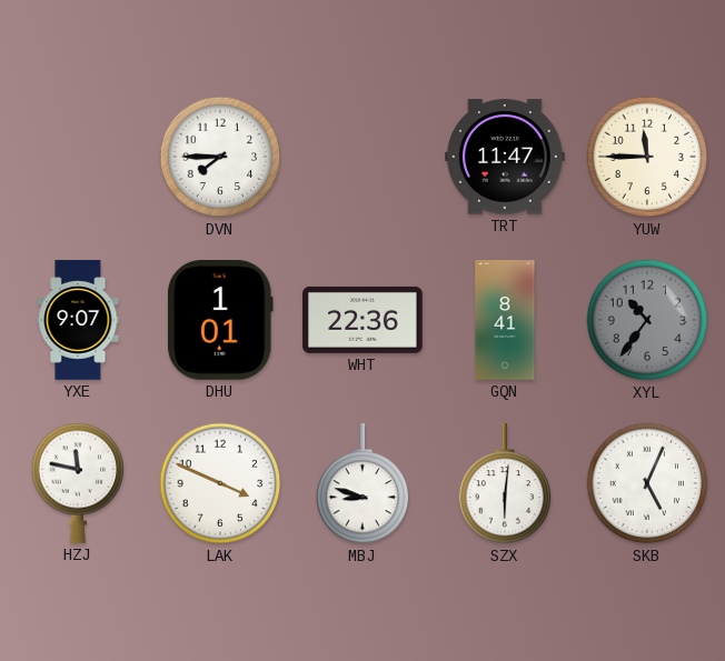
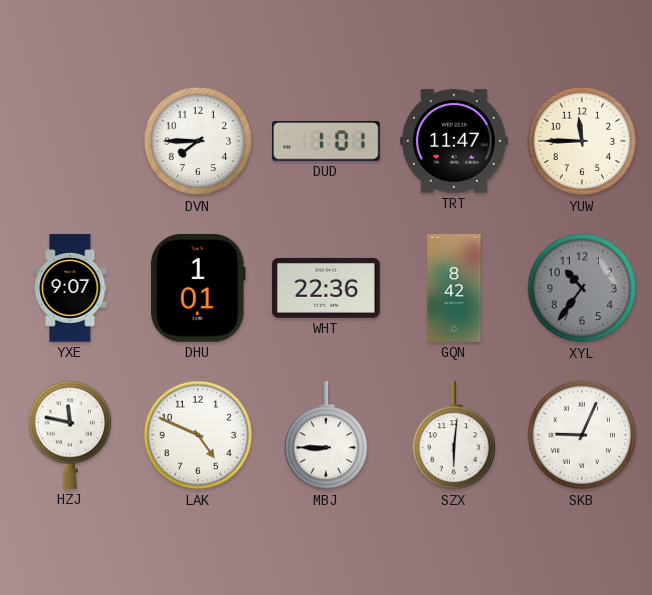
DUD: none -> 1:01
GQN: 8:41 -> 8:42
LAK: 3:49 -> 4:49
MBJ: 8:48 -> 8:45
SKB: 5:04 -> 9:04
